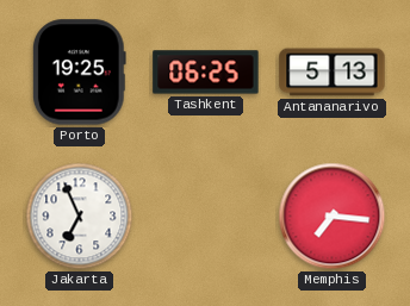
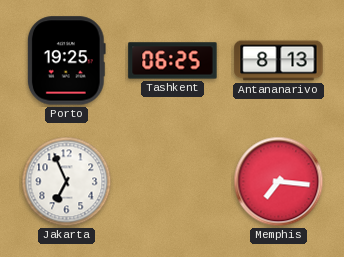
Antananarivo: 5:13 -> 8:13
